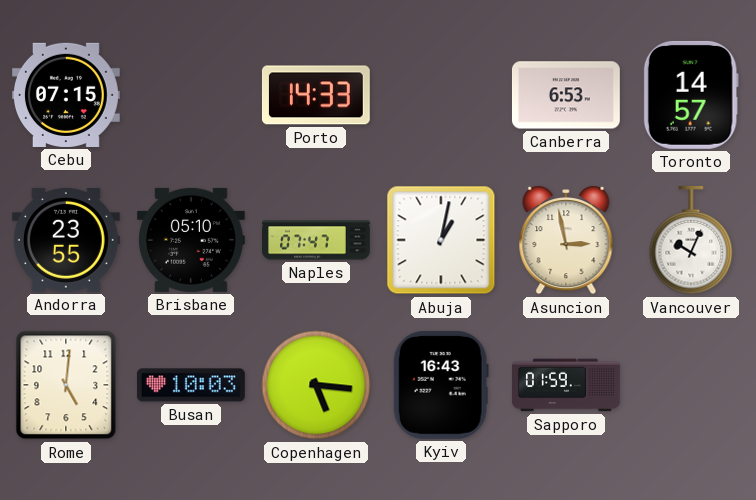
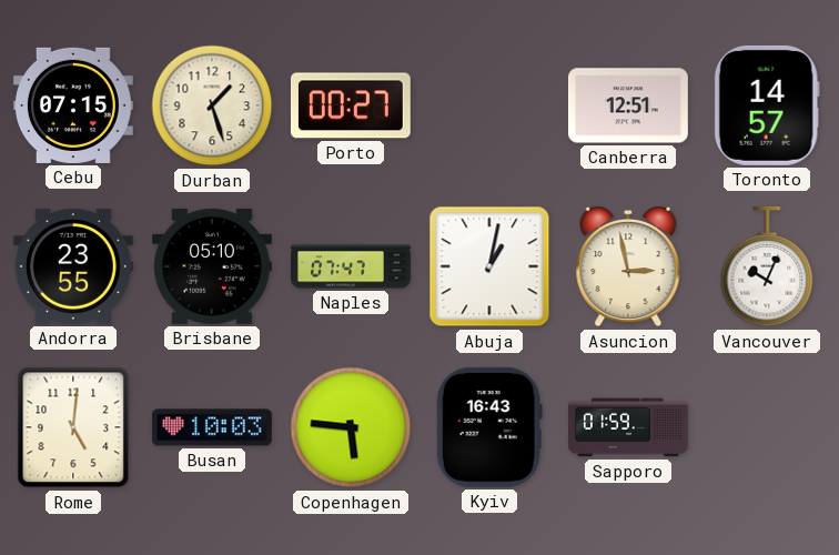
Durban: none -> 1:27
Porto: 14:33 -> 00:27
Canberra: 6:53 -> 12:51
Copenhagen: 5:16 -> 5:46
